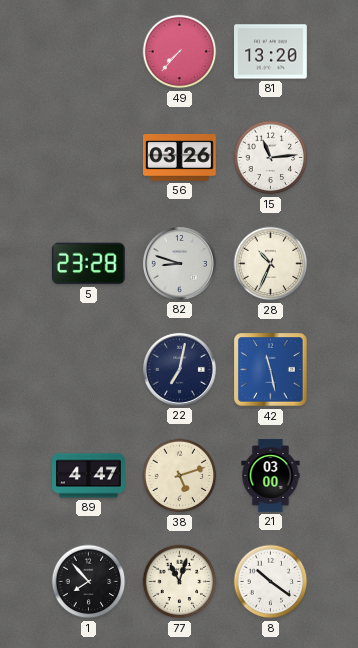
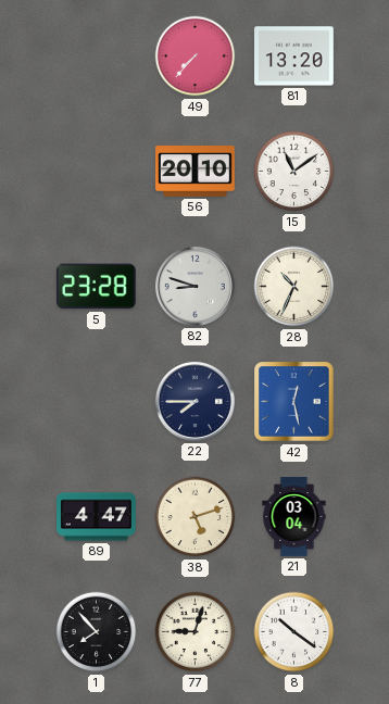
56: 03:26 -> 20:10
15: 11:14 -> 11:09
22: 7:02 -> 7:45
42: 11:28 -> 12:28
21: 03:00 -> 03:04
77: 11:03 -> 9:03
